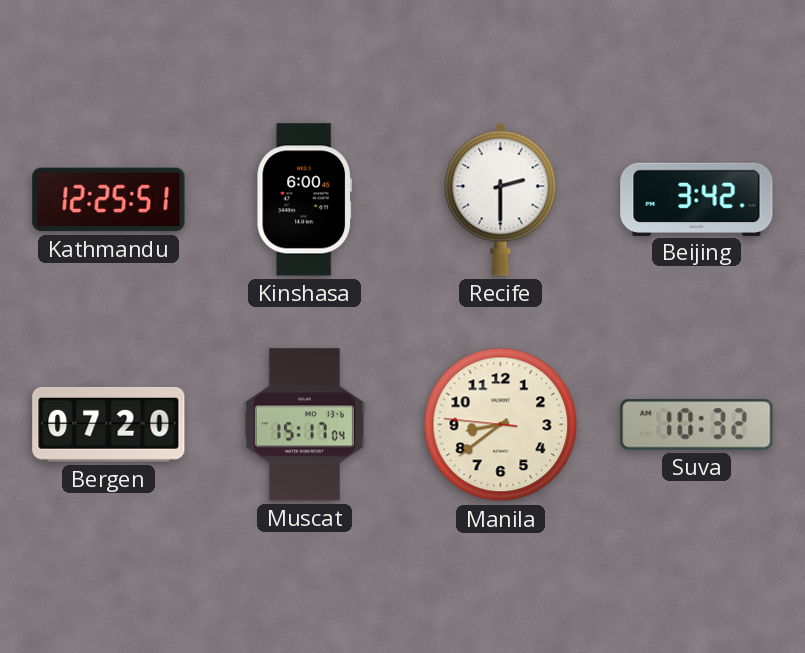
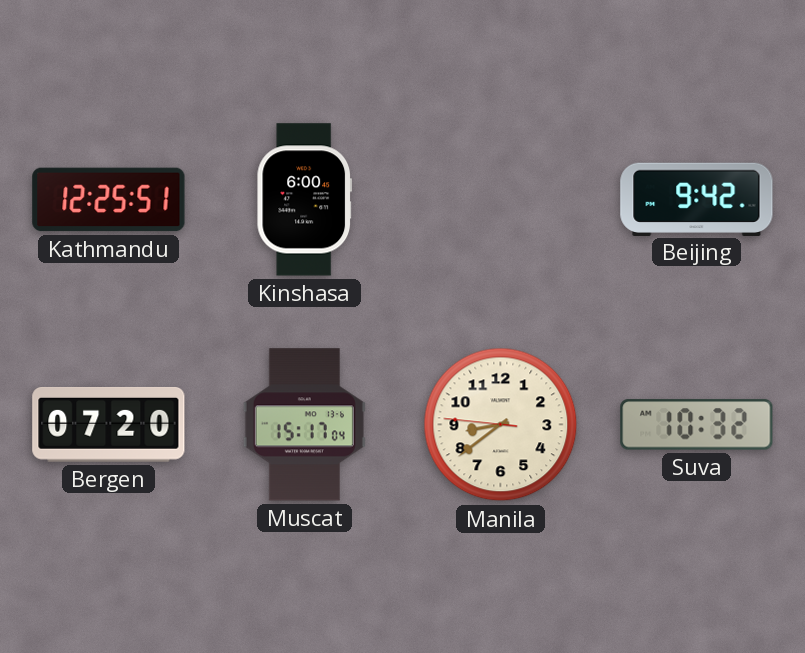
Recife: 2:30 -> none
Beijing: 3:42 -> 9:42
